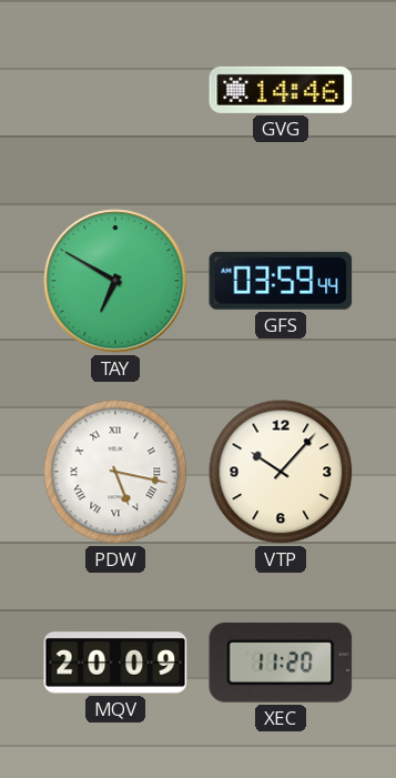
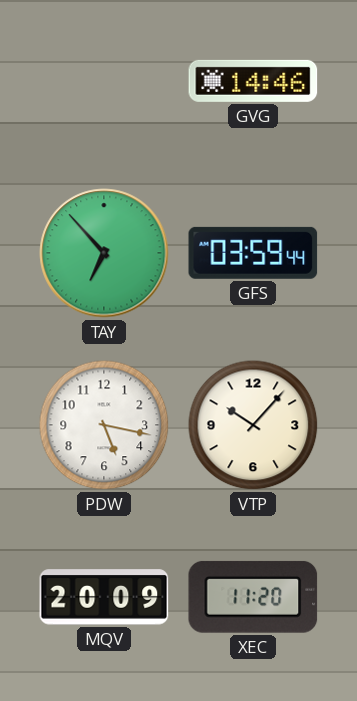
TAY: 6:50 -> 6:53
PDW numerals: Roman -> Arabic
